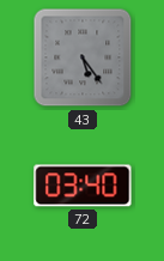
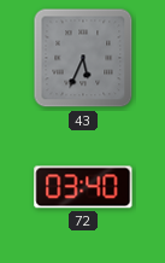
43: 5:24 -> 5:34
